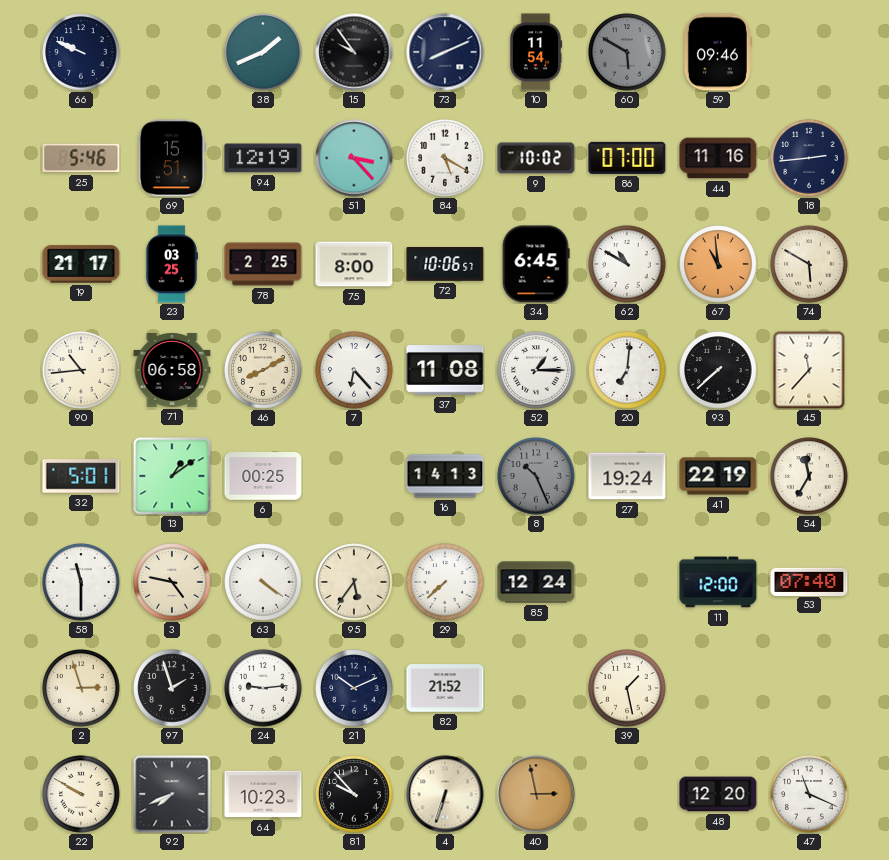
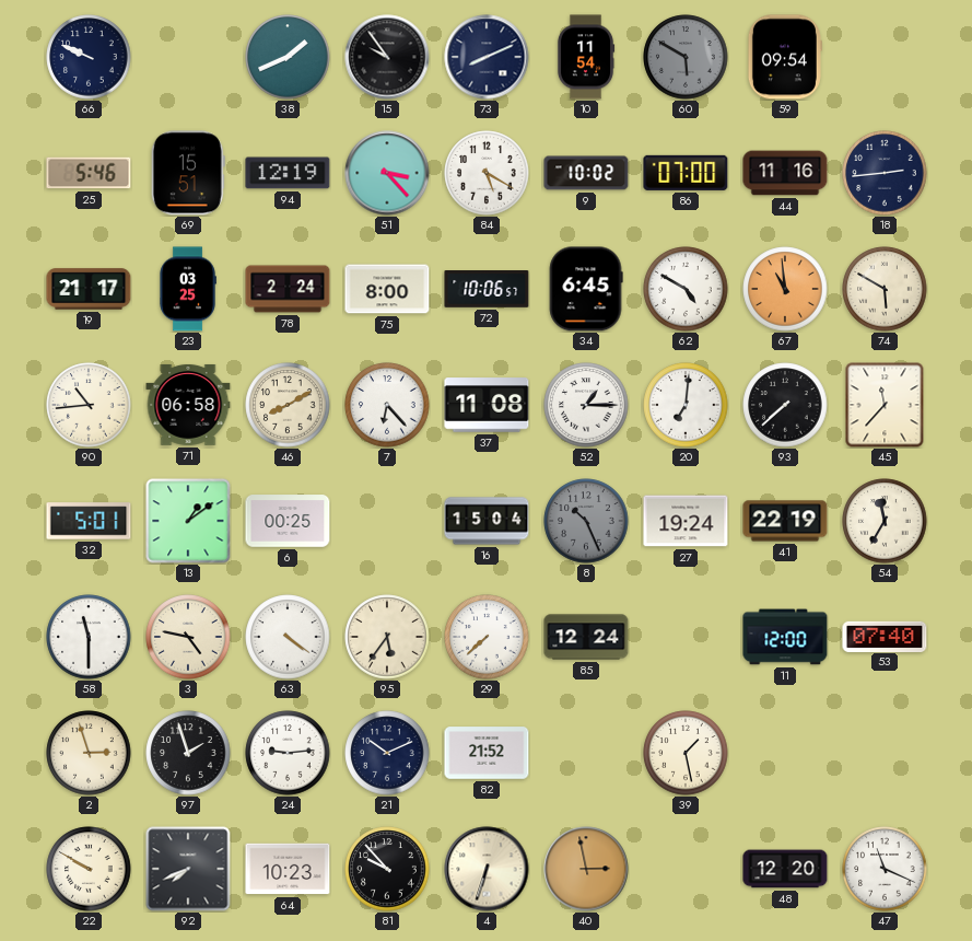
59: 09:46 -> 09:54
78: 2:25 -> 2:24
62: 10:50 -> 4:50
16: 14:13 -> 15:04
